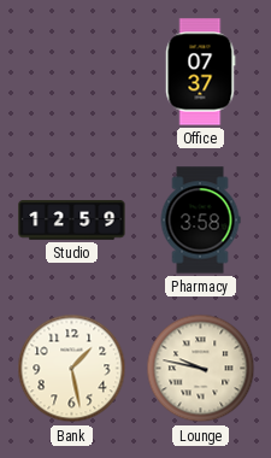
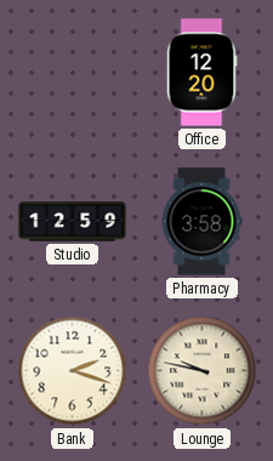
Office: 07:37 -> 12:20
Bank: 1:28 -> 2:18
